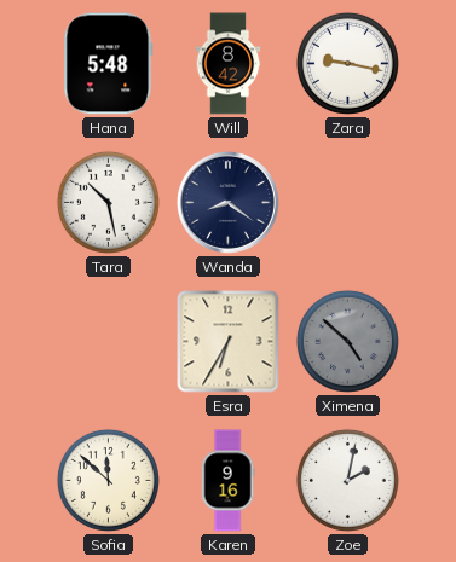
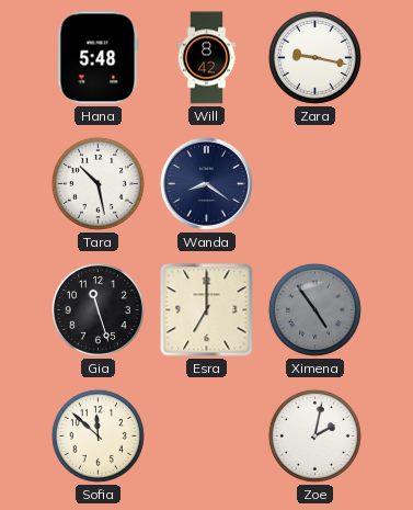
Gia: none -> 11:27
Esra: 6:35 -> 7:00
Ximena: 4:52 -> 4:54
Karen: 9:16 -> none
